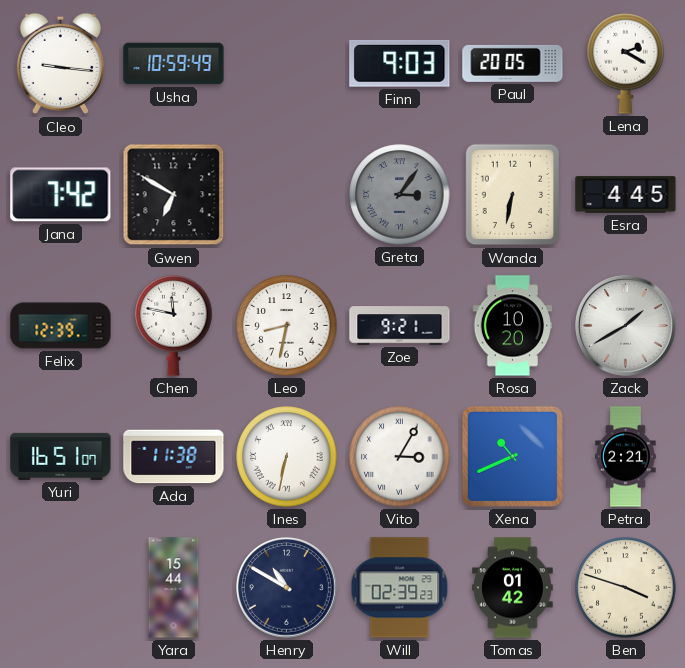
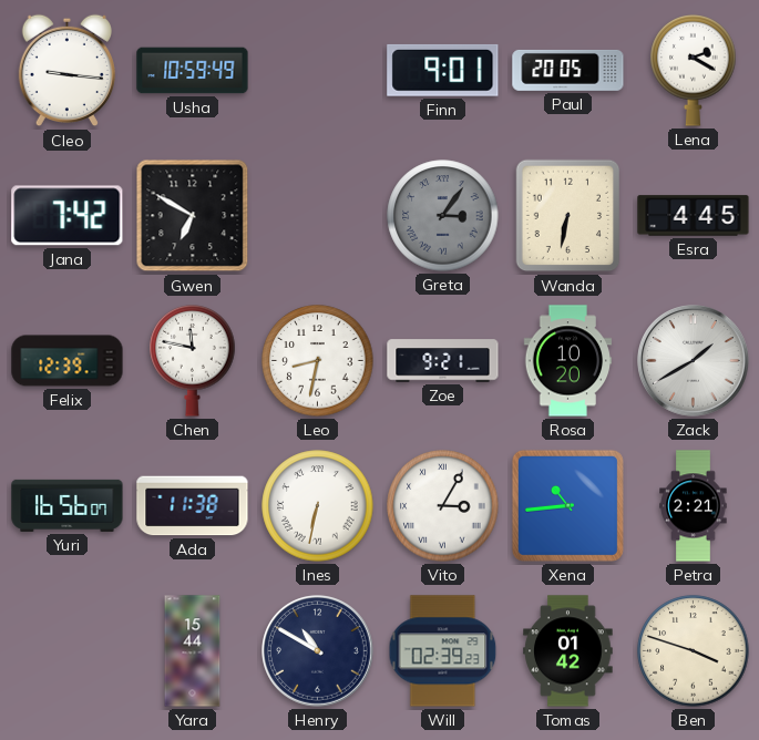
Finn: 9:03 -> 9:01
Yuri: 16:51 -> 16:56
Xena: 10:41 -> 10:44
